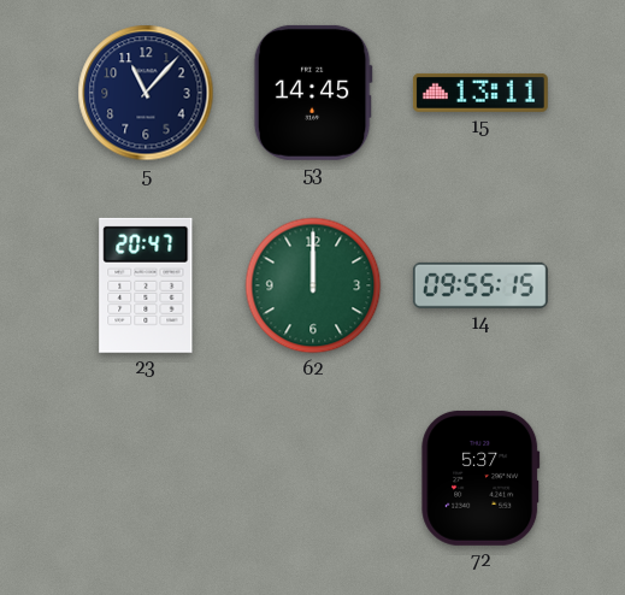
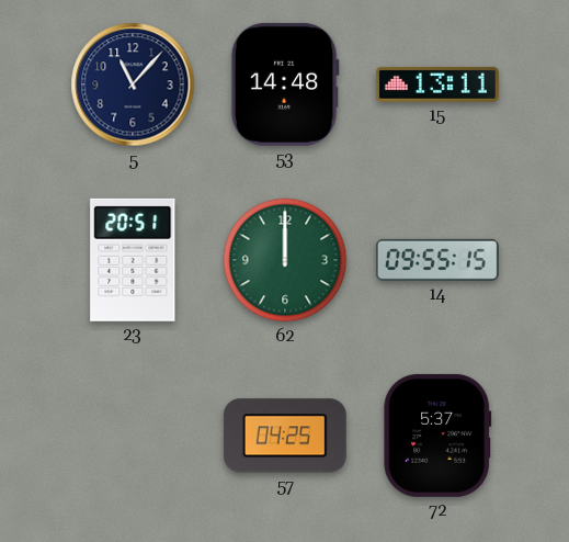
53: 14:45 -> 14:48
23: 20:47 -> 20:51
57: none -> 04:25
